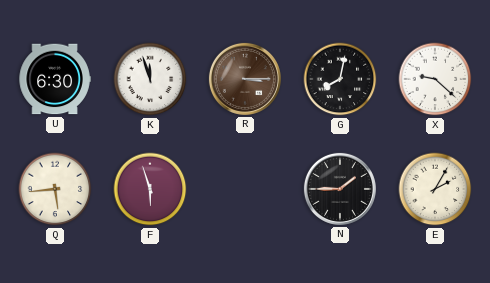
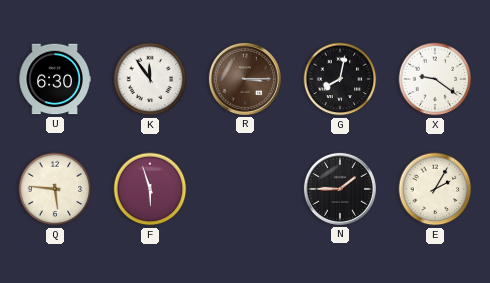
K: 11:57 -> 11:54
X: 9:22 -> 9:21
Q: 5:44 -> 5:46
